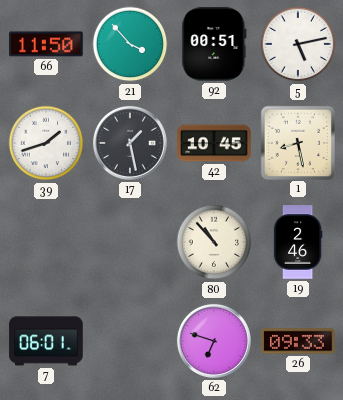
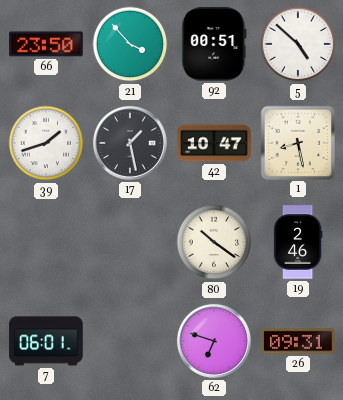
66: 11:50 -> 23:50
5: 5:13 -> 4:52
42: 10:45 -> 10:47
80: 10:53 -> 10:21
26: 09:33 -> 09:31
